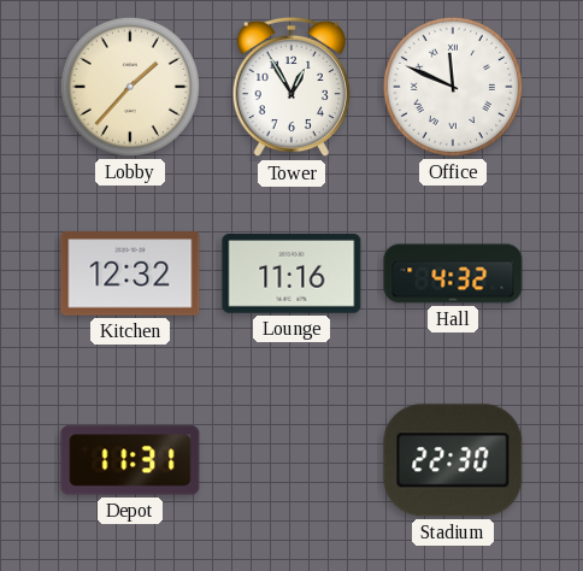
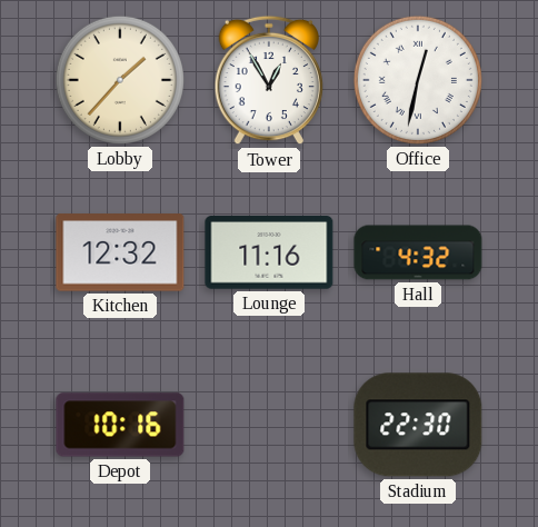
Office: 11:49 -> 12:32
Depot: 11:31 -> 10:16
